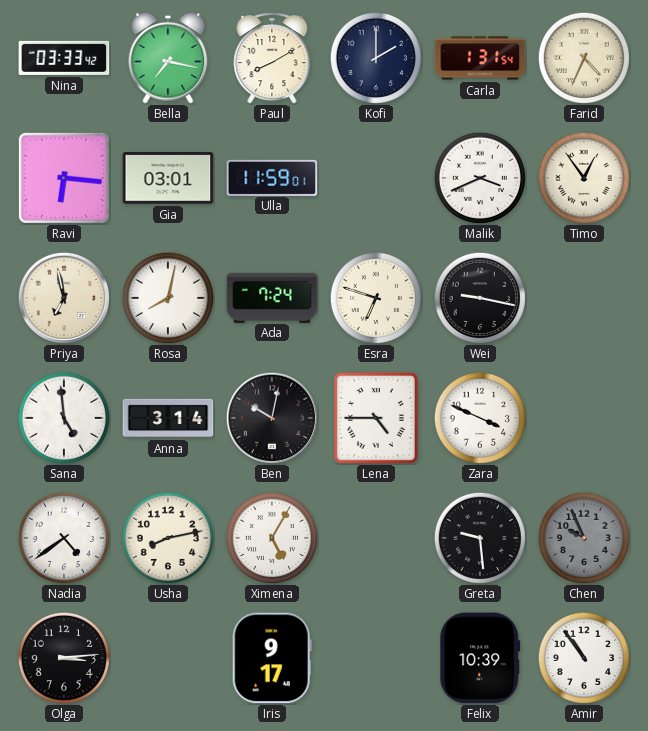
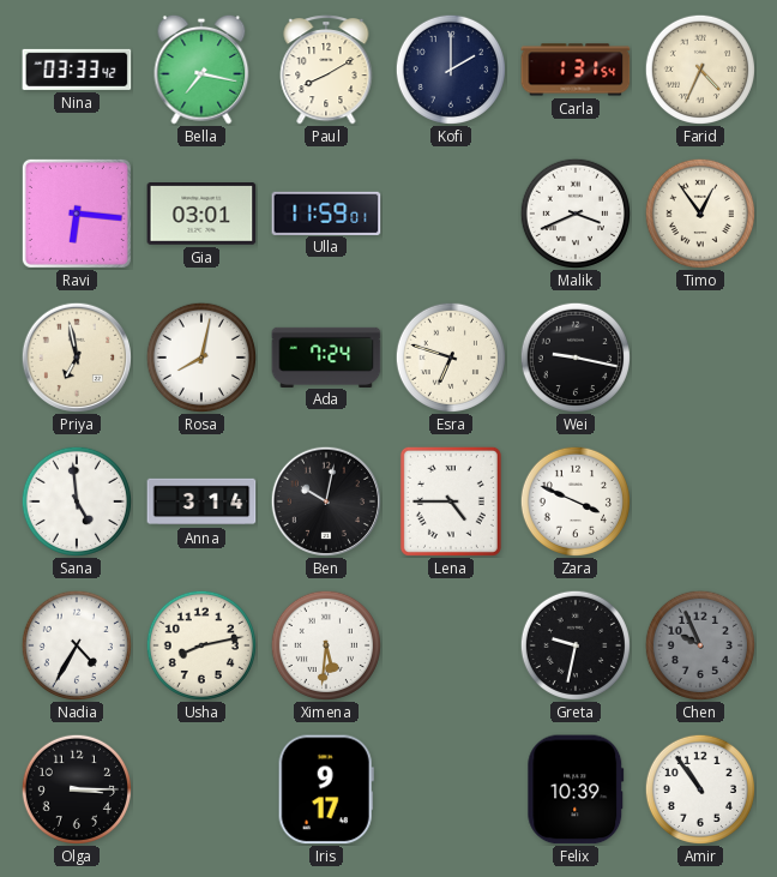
Nadia: 4:39 -> 4:35
Ximena: 5:05 -> 5:31
Greta: 9:29 -> 9:32
Olga: 3:14 -> 3:15
